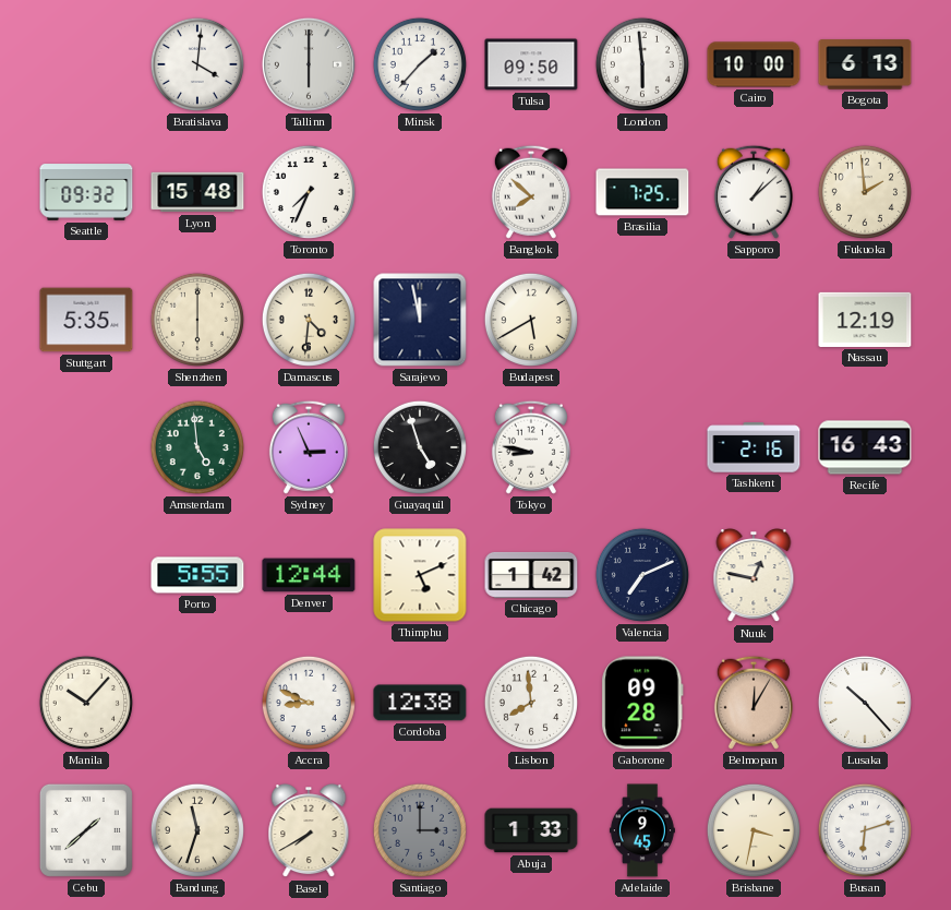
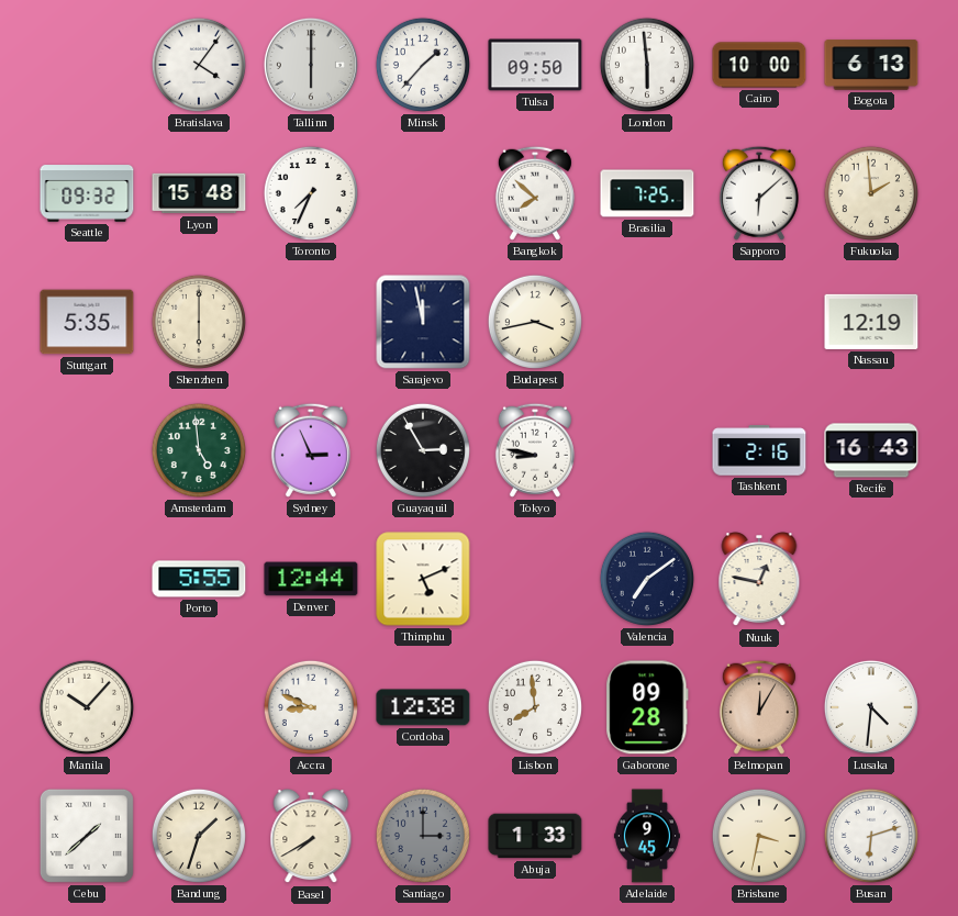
Bratislava: 4:01 -> 4:06
Sapporo: 1:08 -> 6:08
Damascus: 4:31 -> none
Budapest: 5:40 -> 3:43
Guayaquil: 4:57 -> 2:55
Chicago: 1:42 -> none
Valencia: 7:11 -> 7:09
Lusaka: 10:23 -> 4:31
Bandung: 11:33 -> 1:33
